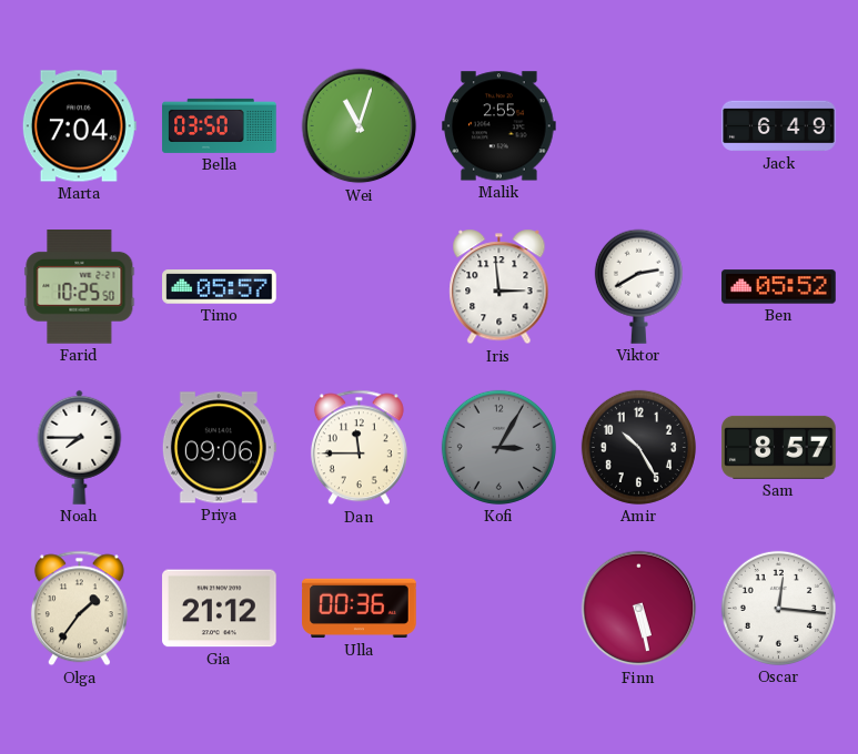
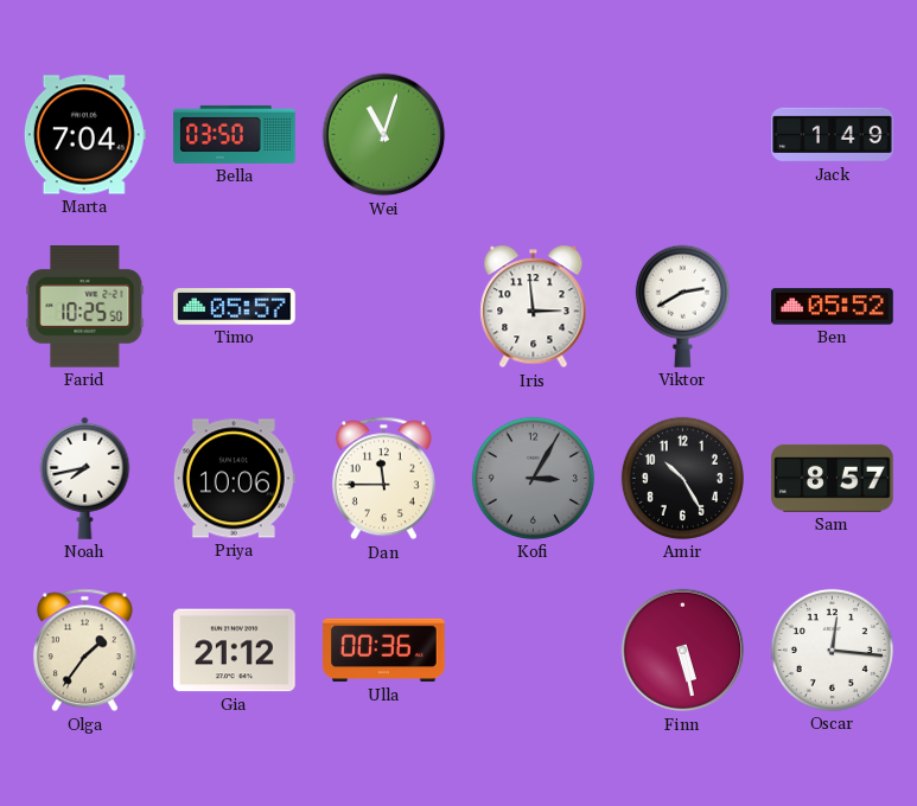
Malik: 2:55 -> none
Jack: 6:49 -> 1:49
Noah: 7:45 -> 7:43
Priya: 09:06 -> 10:06
